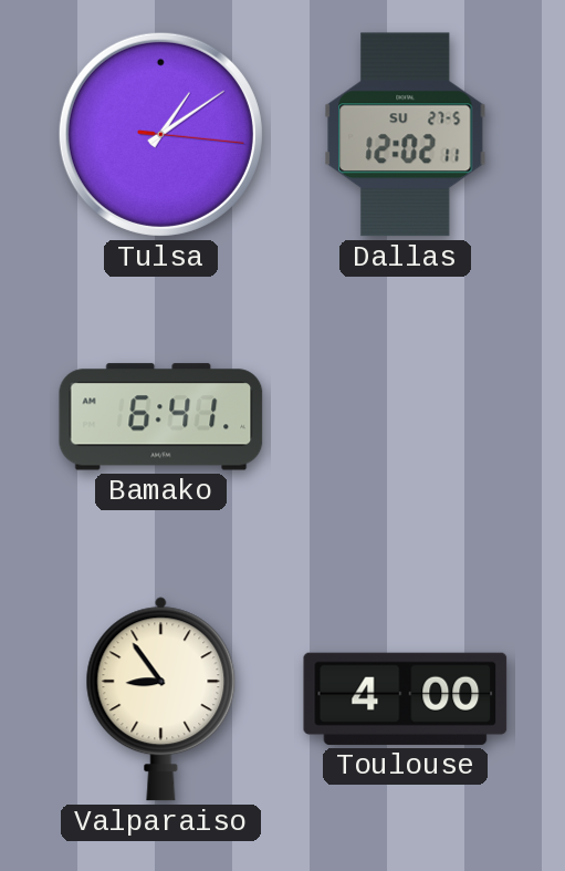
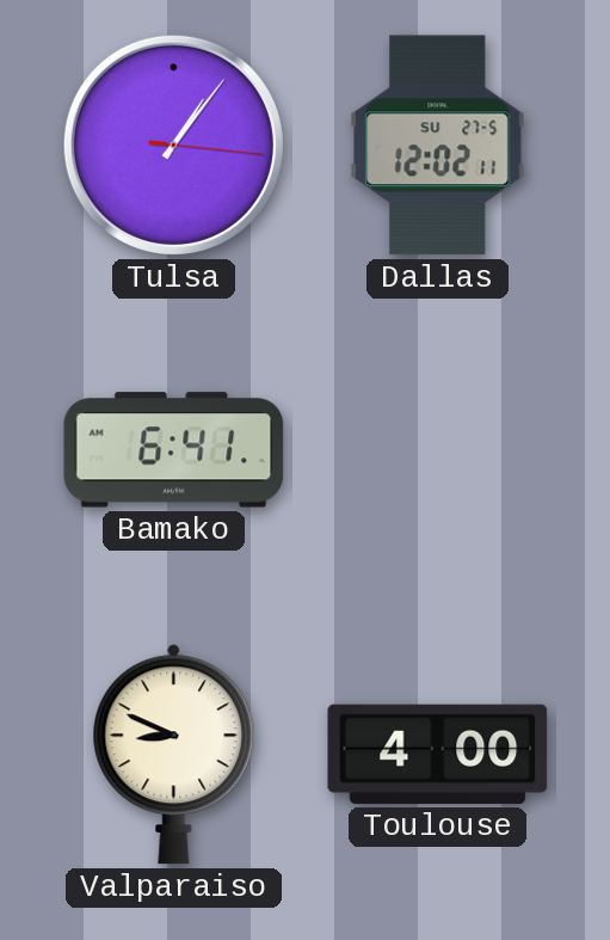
Tulsa: 1:09 -> 1:06
Valparaiso: 8:54 -> 8:49
